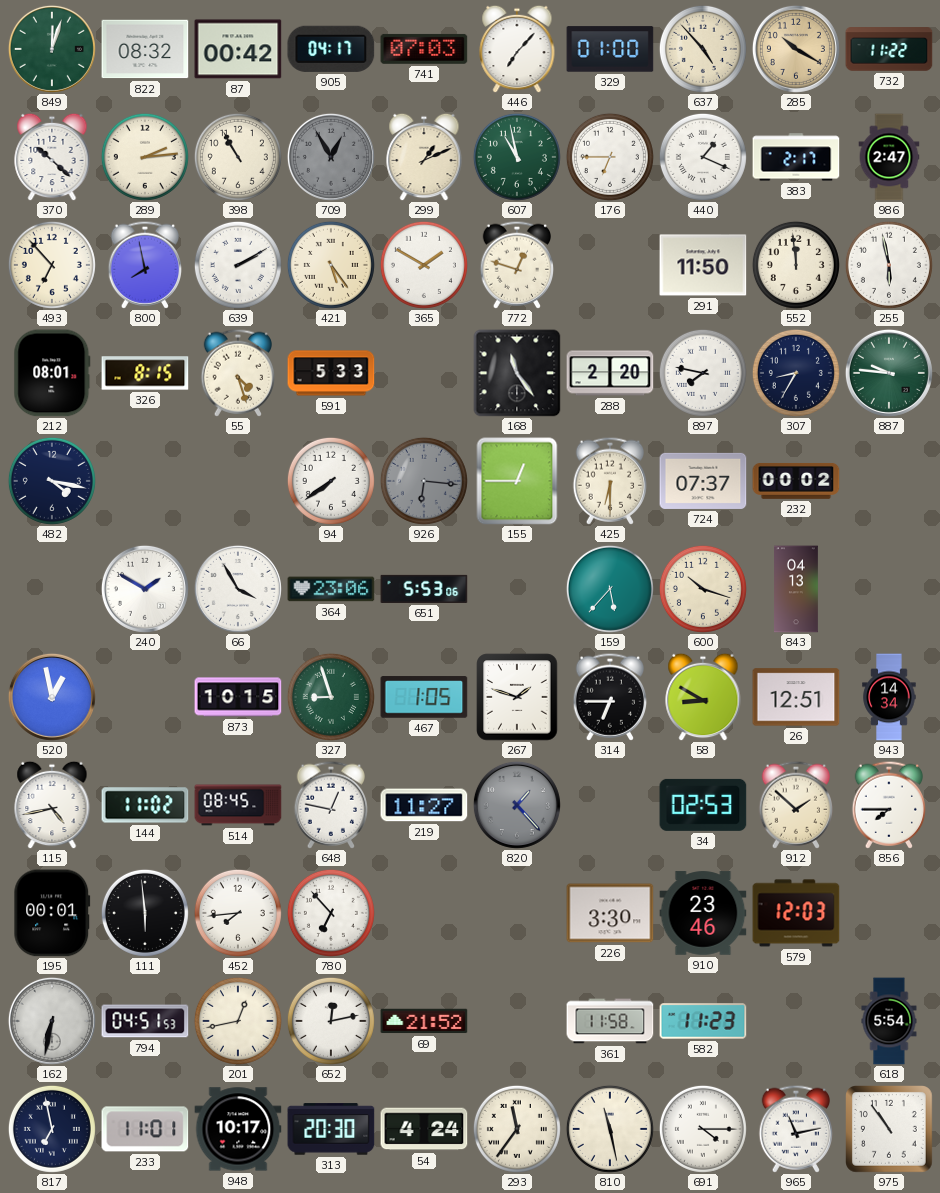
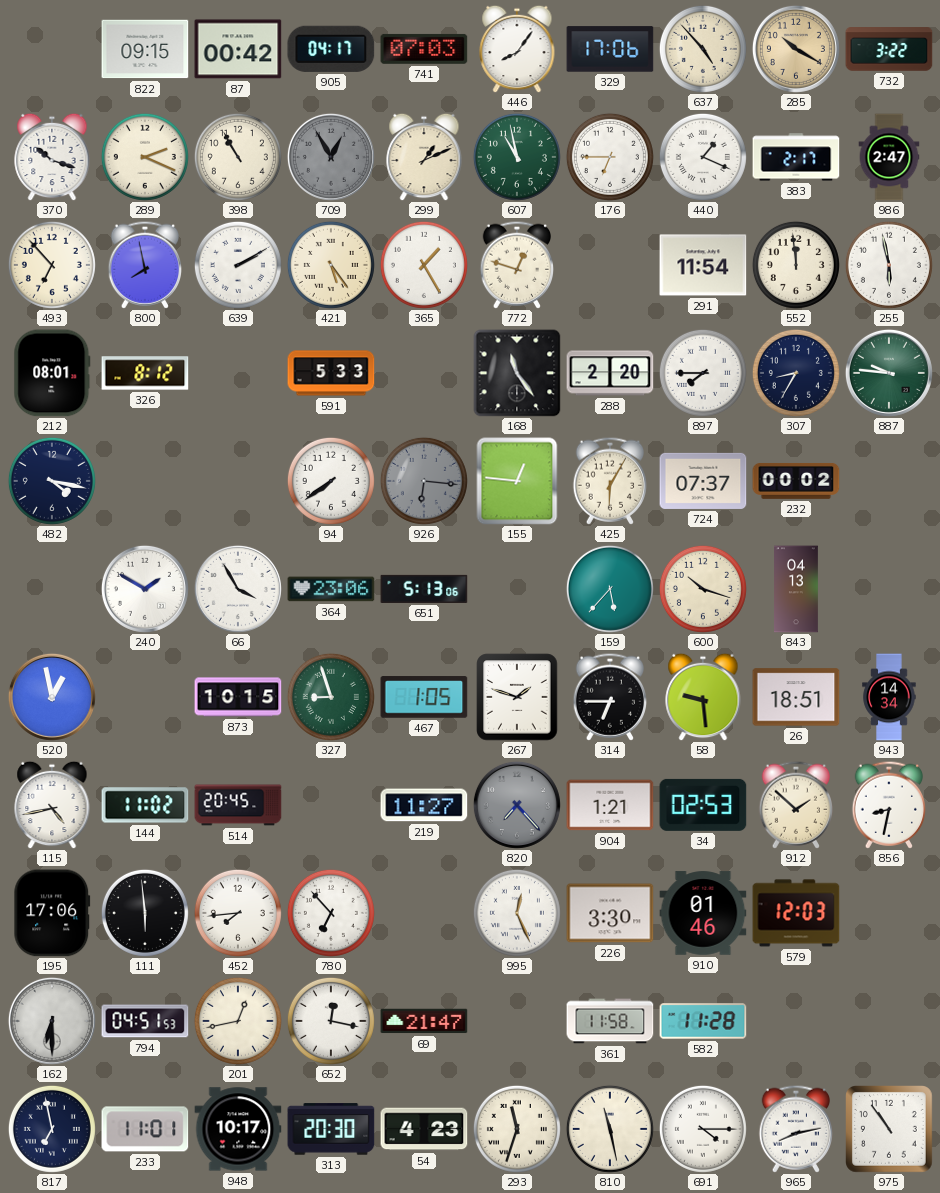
849: 12:03 -> none
822: 08:32 -> 09:15
446: 7:07 -> 8:06
329: 01:00 -> 17:06
732: 11:22 -> 3:22
370: 10:22 -> 10:18
289: 2:14 -> 2:19
365: 1:50 -> 1:25
291: 11:50 -> 11:54
326: 8:15 -> 8:12
55: 4:27 -> none
897: 7:47 -> 7:45
155: 12:45 -> 12:46
425: 6:30 -> 6:05
651: 5:53 -> 5:13
58: 8:50 -> 9:29
26: 12:51 -> 18:51
514: 08:45 -> 20:45
648: 12:47 -> none
820: 1:23 -> 7:23
904: none -> 1:21
856: 7:45 -> 8:32
195: 00:01 -> 17:06
995: none -> 12:26
910: 23:46 -> 01:46
162: 6:32 -> 6:30
652: 12:13 -> 12:17
69: 21:52 -> 21:47
582: 11:23 -> 11:28
618: 5:54 -> none
54: 4:24 -> 4:23
293: 11:36 -> 11:33
965: 11:13 -> 8:13
